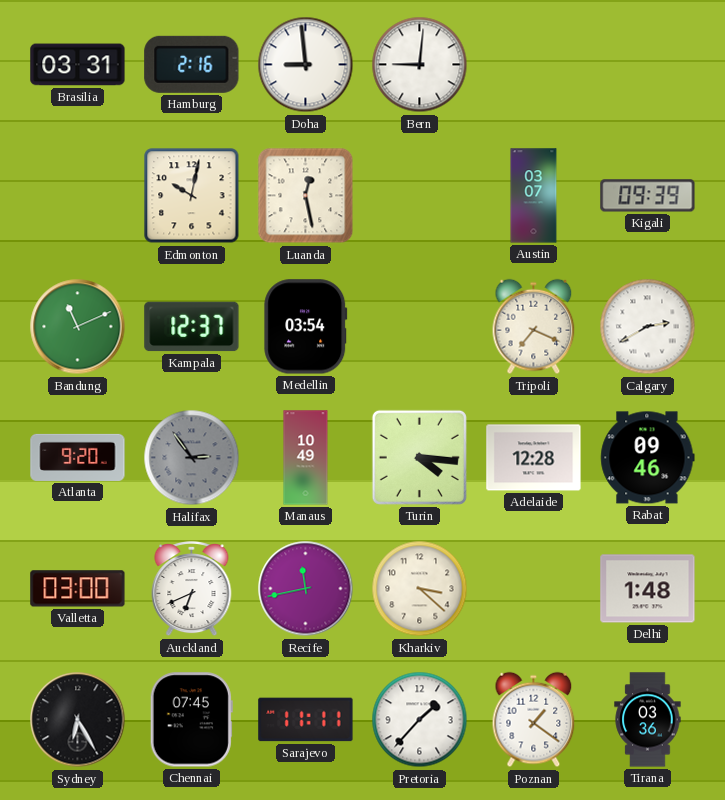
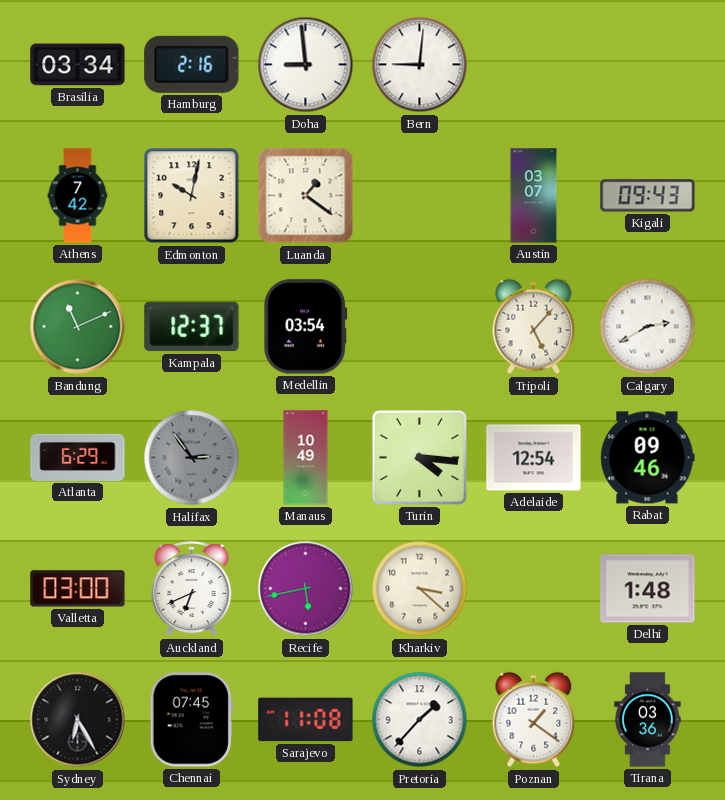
Brasilia: 03:31 -> 03:34
Athens: none -> 7:42
Luanda: 12:28 -> 1:21
Kigali: 09:39 -> 09:43
Tripoli: 7:19 -> 5:07
Atlanta: 9:20 -> 6:29
Adelaide: 12:28 -> 12:54
Recife: 11:43 -> 5:43
Sarajevo: 11:11 -> 11:08
